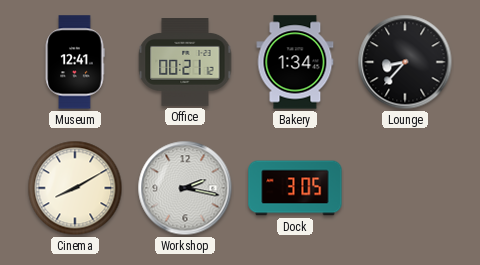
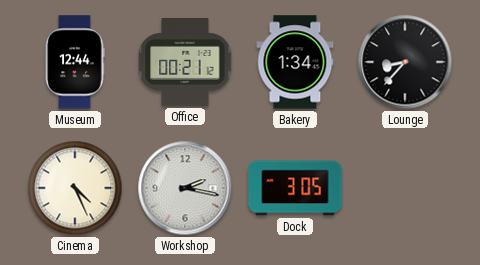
Museum: 12:41 -> 12:44
Cinema: 8:10 -> 4:26
